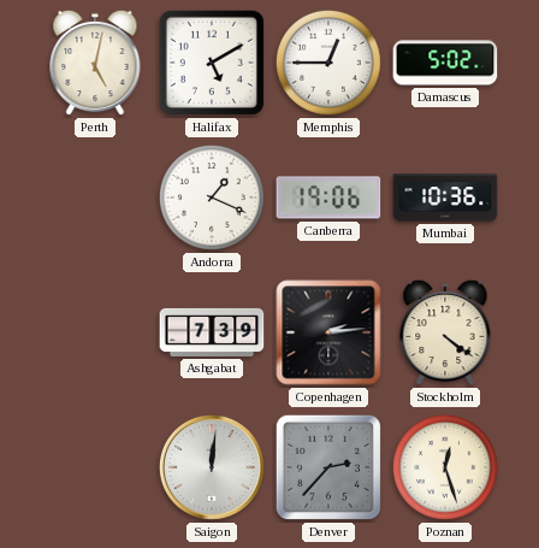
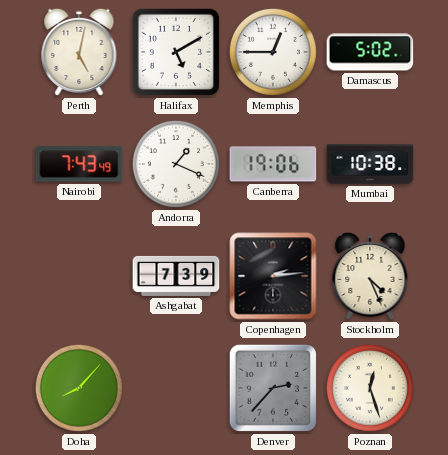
Nairobi: none -> 7:43
Mumbai: 10:36 -> 10:38
Stockholm: 4:21 -> 4:26
Doha: none -> 8:07
Saigon: 12:01 -> none
